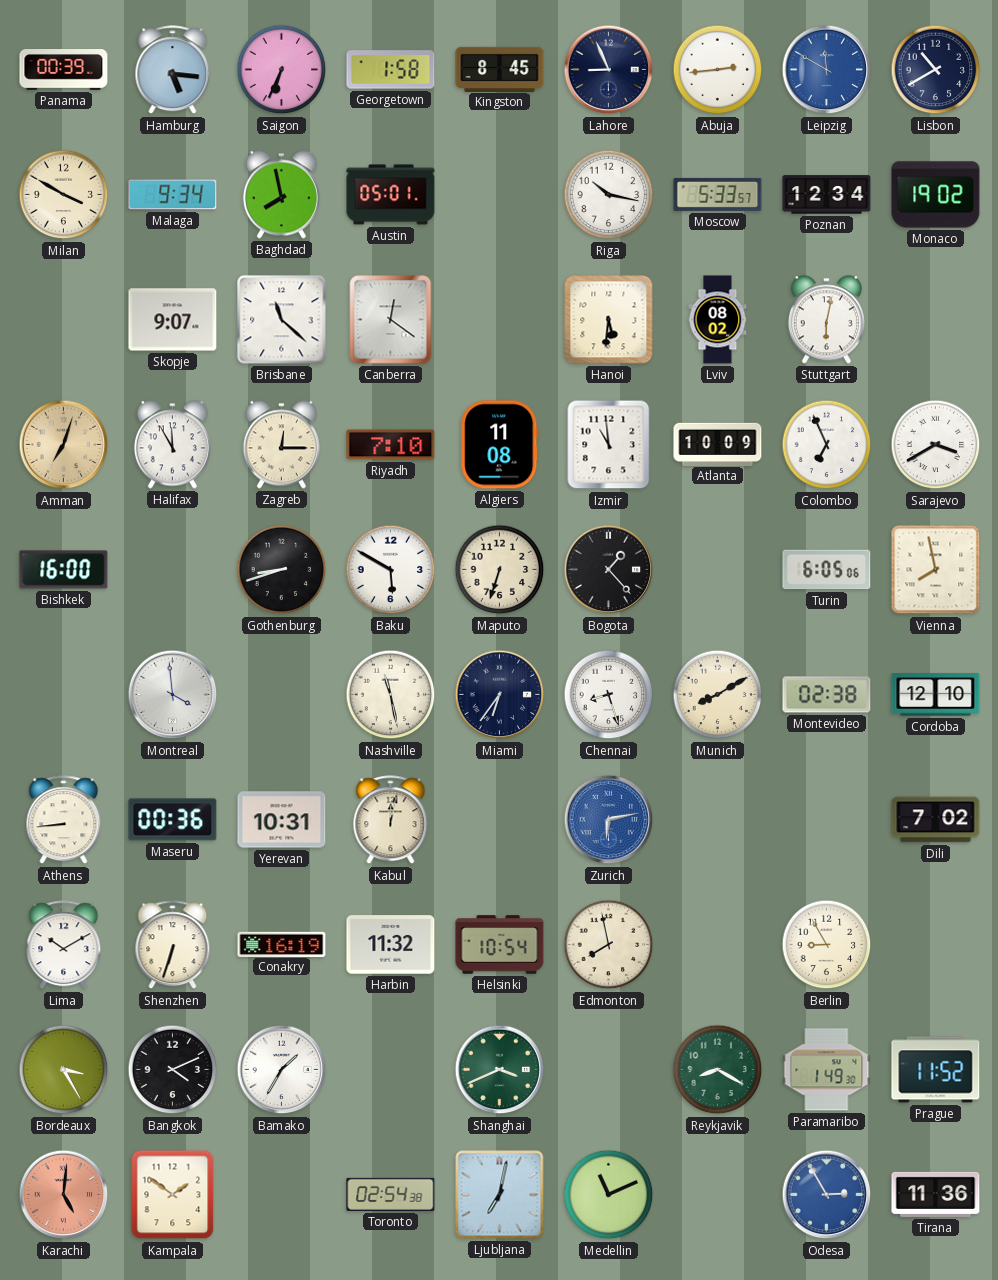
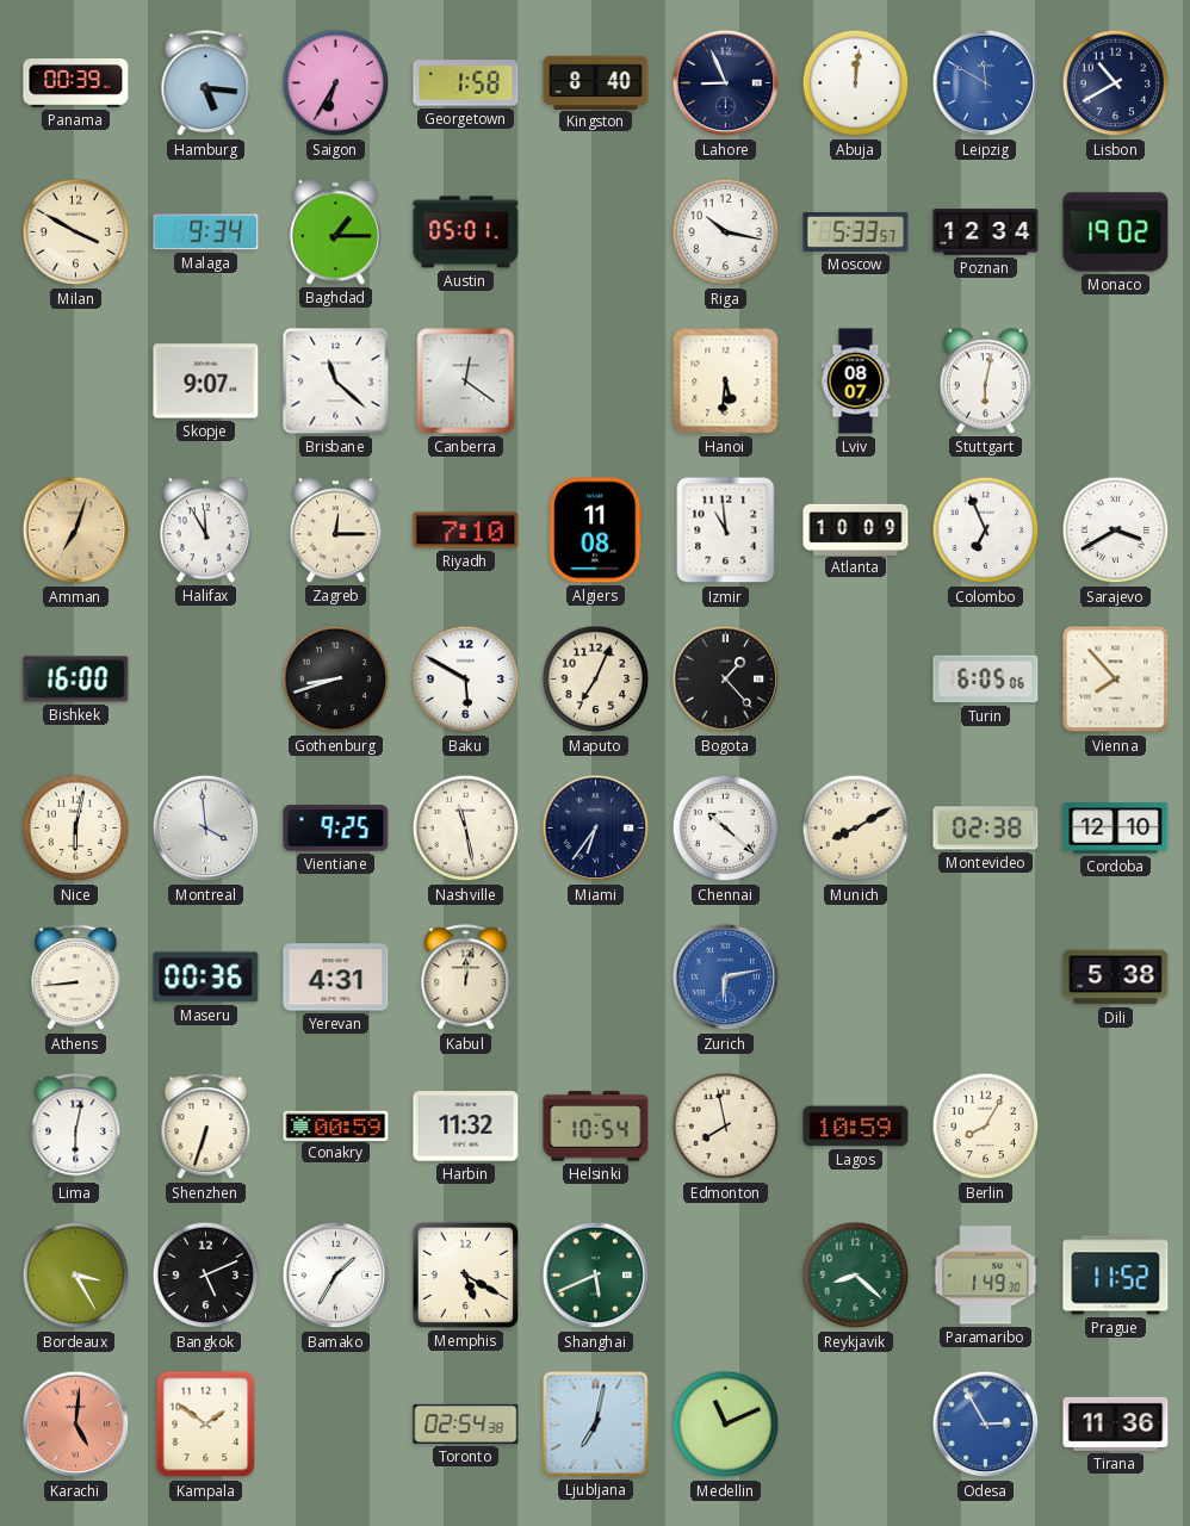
Saigon: 6:34 -> 6:35
Kingston: 8:45 -> 8:40
Abuja: 2:44 -> 12:01
Baghdad: 7:58 -> 1:15
Lviv: 08:02 -> 08:07
Maputo: 6:33 -> 7:04
Vienna: 7:58 -> 7:53
Nice: none -> 6:02
Vientiane: none -> 9:25
Chennai: 8:27 -> 10:22
Yerevan: 10:31 -> 4:31
Dili: 7:02 -> 5:38
Lima: 10:10 -> 6:02
Conakry: 16:19 -> 00:59
Lagos: none -> 10:59
Berlin: 8:55 -> 8:05
Bangkok: 4:11 -> 5:11
Memphis: none -> 5:20
Shanghai: 3:41 -> 5:41
Reykjavik: 8:20 -> 8:22
